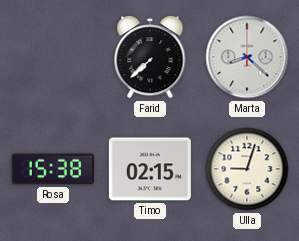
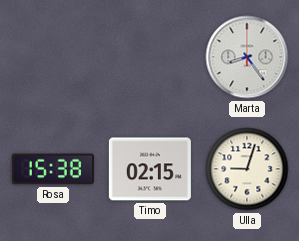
Farid: 7:38 -> none
Marta: 8:22 -> 8:24
